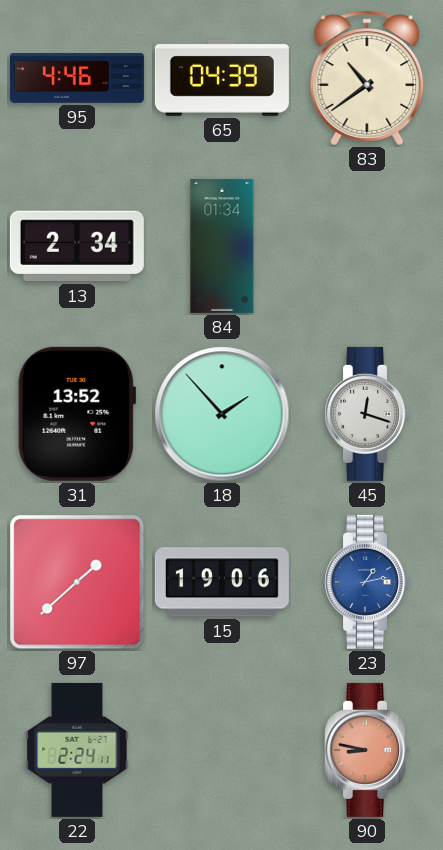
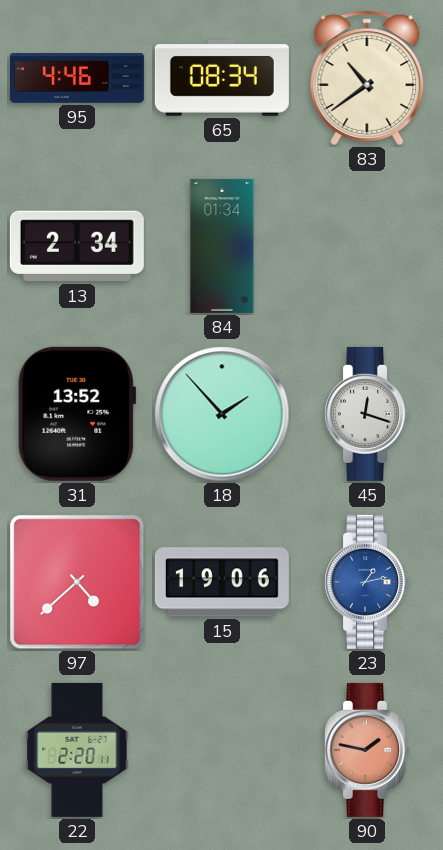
65: 04:39 -> 08:34
97: 1:38 -> 4:38
22: 2:24 -> 2:20
90: 8:47 -> 1:47
